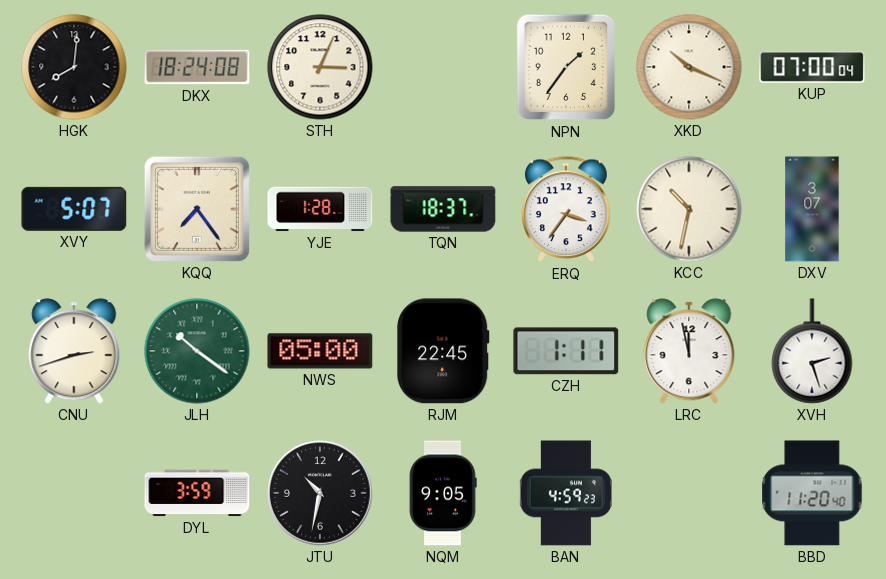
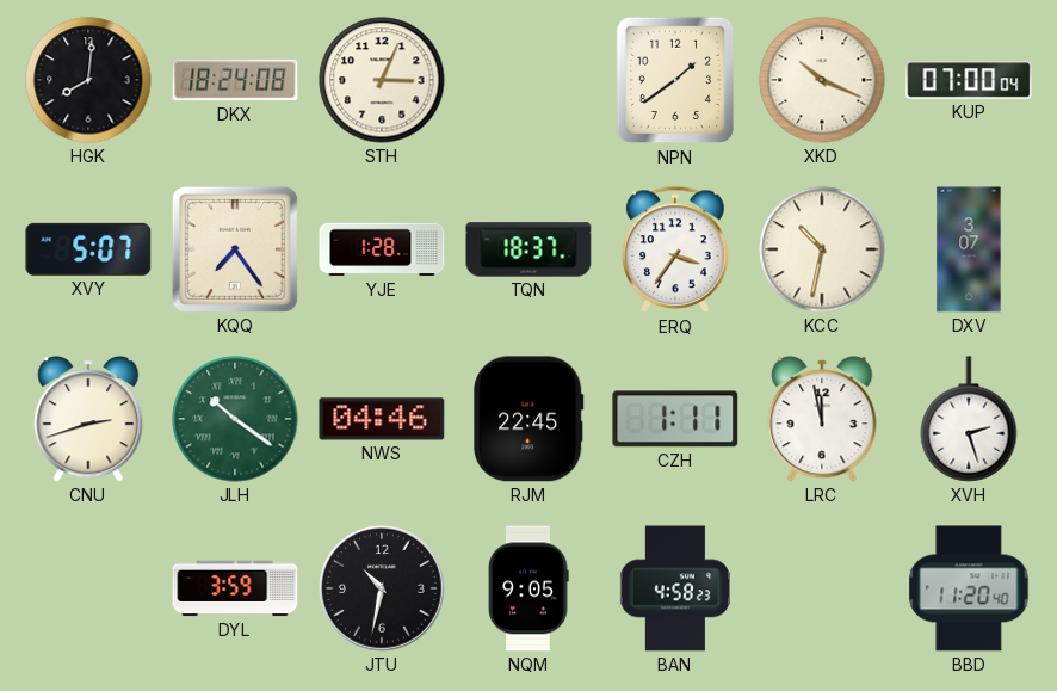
NPN: 1:36 -> 1:39
NWS: 05:00 -> 04:46
BAN: 4:59 -> 4:58
